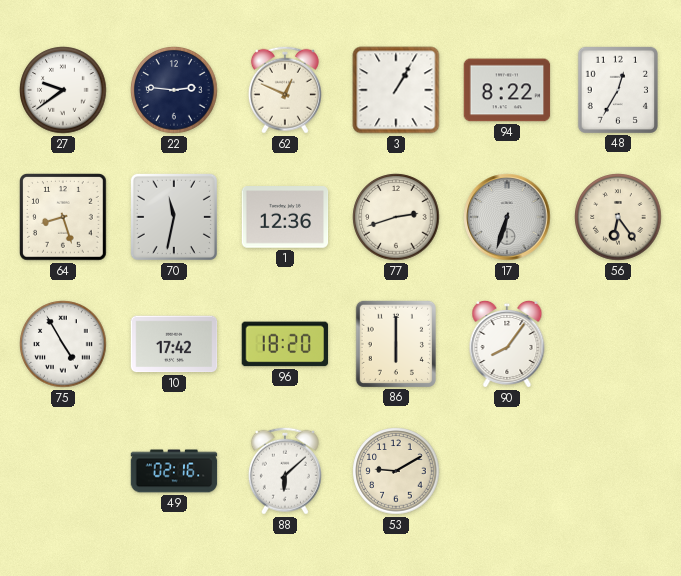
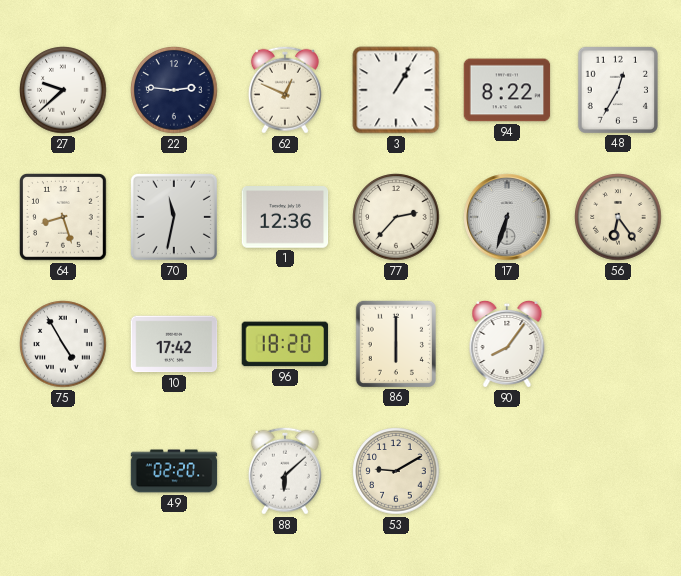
27: 9:39 -> 9:38
77: 2:42 -> 2:37
49: 02:16 -> 02:20
